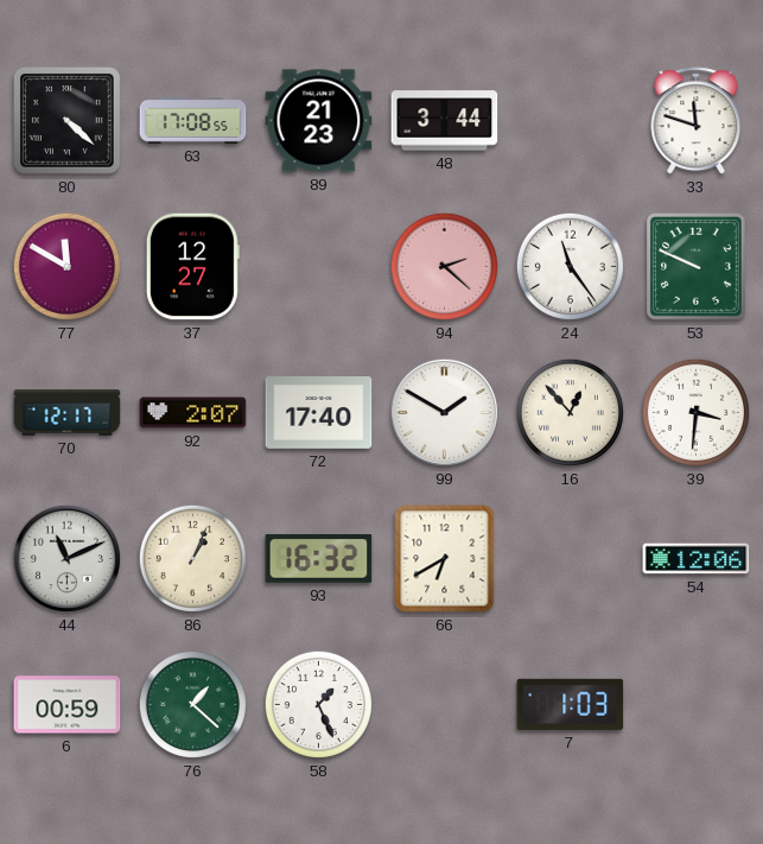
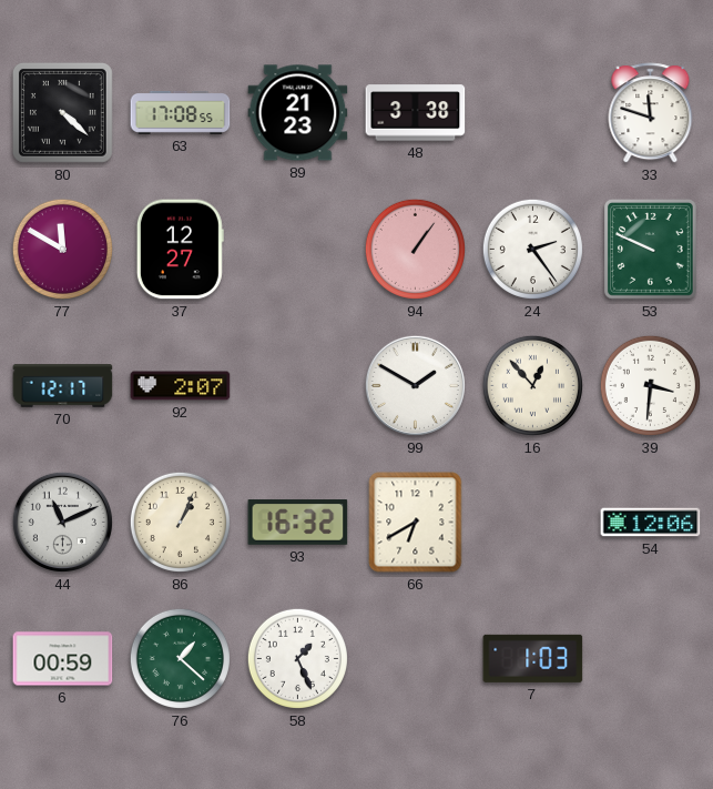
48: 3:44 -> 3:38
94: 2:22 -> 1:06
24: 11:24 -> 2:24
72: 17:40 -> none
